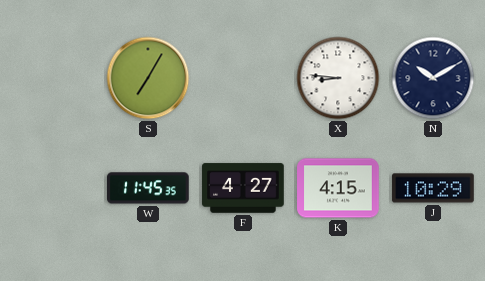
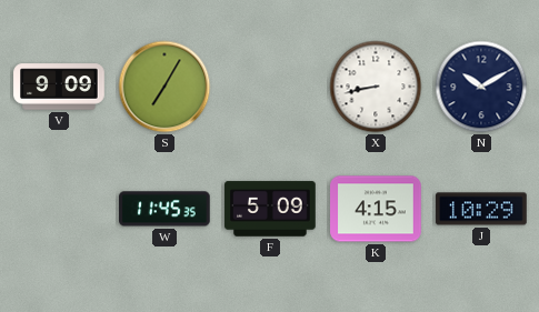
V: none -> 9:09
X: 8:46 -> 8:43
F: 4:27 -> 5:09
